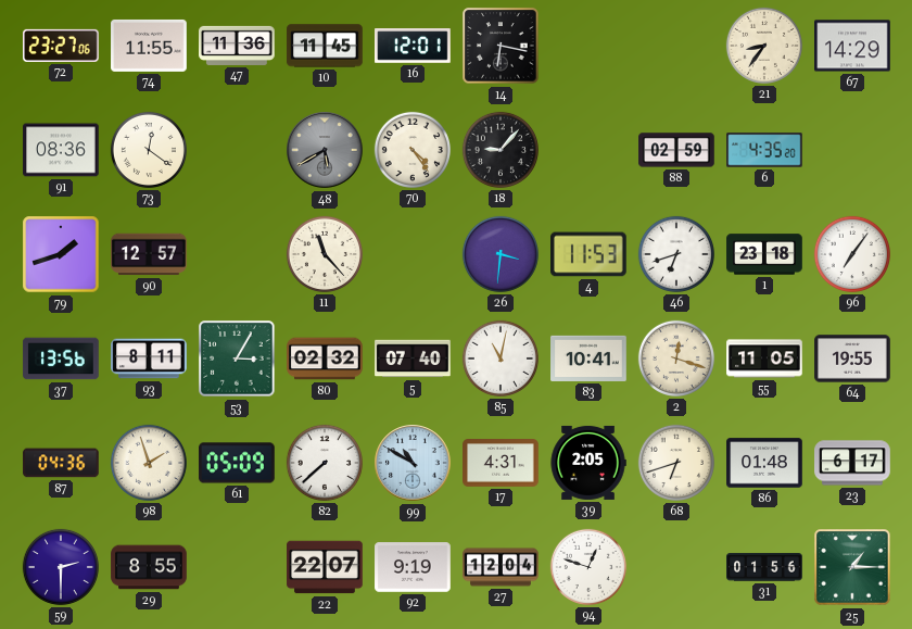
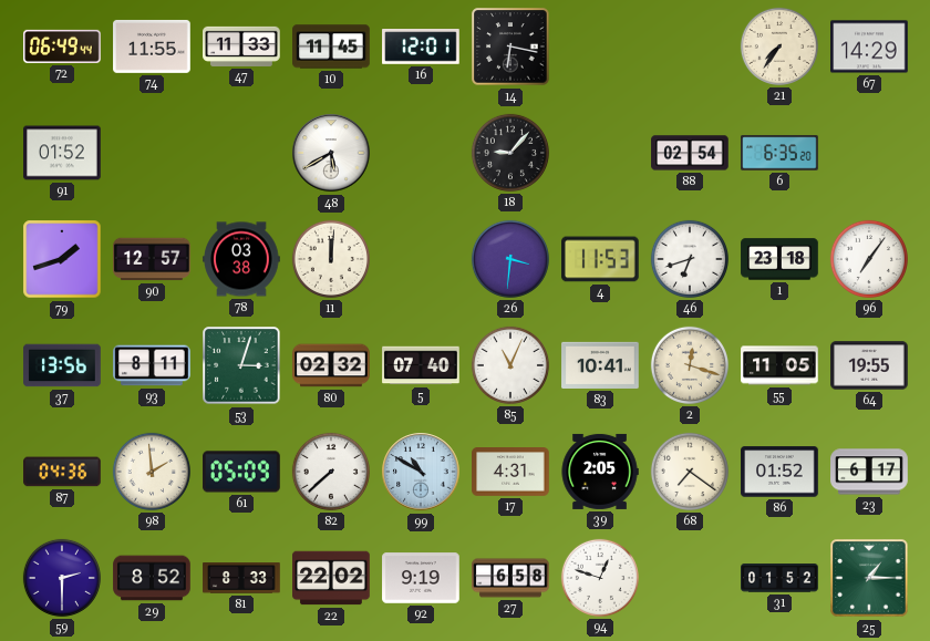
72: 23:27 -> 06:49
47: 11:36 -> 11:33
21: 8:36 -> 7:36
91: 08:36 -> 01:52
73: 12:21 -> none
48 dial: grey -> white
70: 4:24 -> none
88: 02:59 -> 02:54
6: 4:35 -> 6:35
78: none -> 03:38
11: 11:23 -> 12:01
53: 3:05 -> 3:03
85: 11:02 -> 11:04
98: 1:57 -> 1:59
68: 6:42 -> 7:21
86: 01:48 -> 01:52
29: 8:55 -> 8:52
81: none -> 8:33
22: 22:07 -> 22:02
27: 12:04 -> 6:58
31: 01:56 -> 01:52
